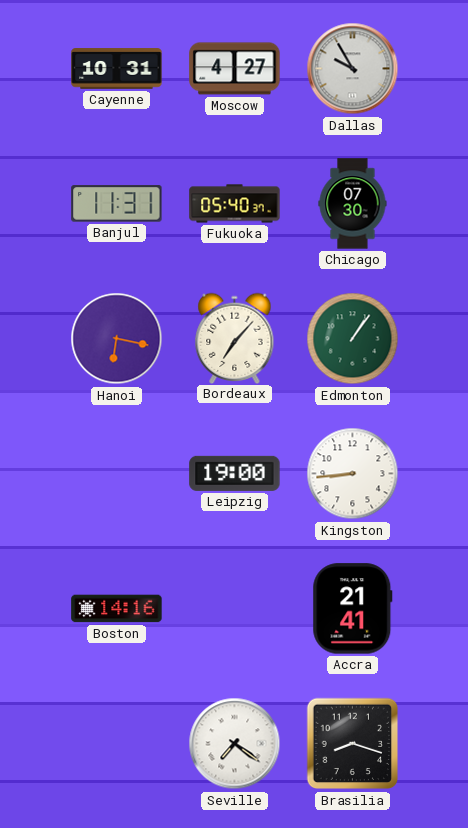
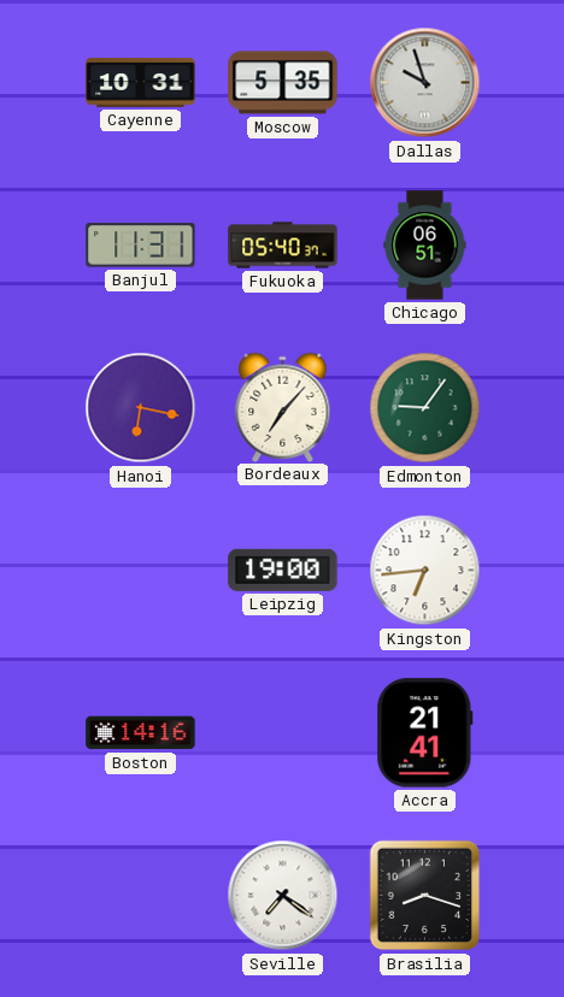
Moscow: 4:27 -> 5:35
Dallas: 9:55 -> 9:57
Chicago: 07:30 -> 06:51
Edmonton: 1:06 -> 9:06
Kingston: 8:44 -> 6:44
